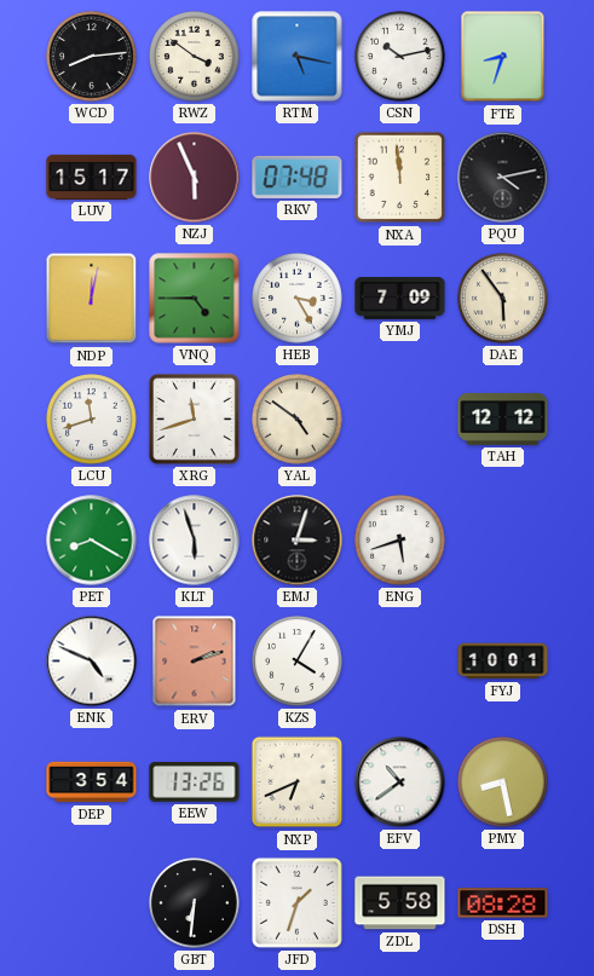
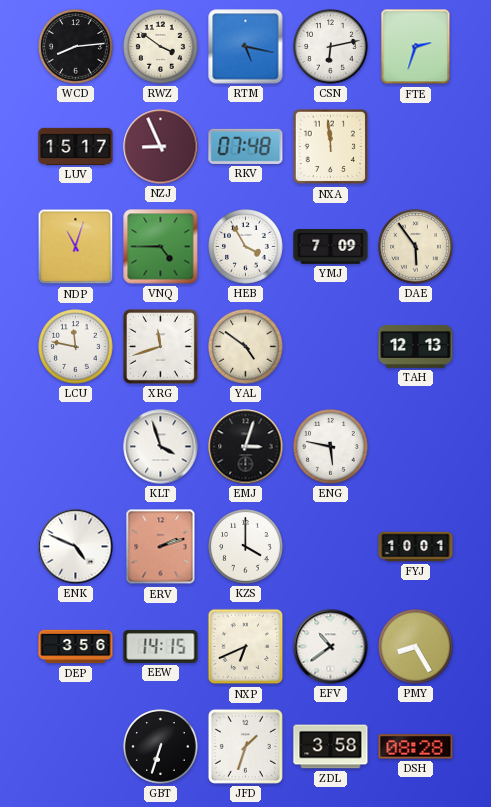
CSN: 10:13 -> 6:13
FTE: 8:33 -> 2:33
NZJ: 5:56 -> 8:56
PQU: 4:13 -> none
NDP: 12:02 -> 11:03
HEB: 3:25 -> 3:55
LCU: 11:42 -> 11:47
TAH: 12:12 -> 12:13
PET: 8:20 -> none
KLT: 5:57 -> 3:57
ENG: 5:42 -> 5:47
KZS: 4:05 -> 4:00
DEP: 3:54 -> 3:56
EEW: 13:26 -> 14:15
PMY: 8:28 -> 8:25
GBT: 6:31 -> 6:33
ZDL: 5:58 -> 3:58
